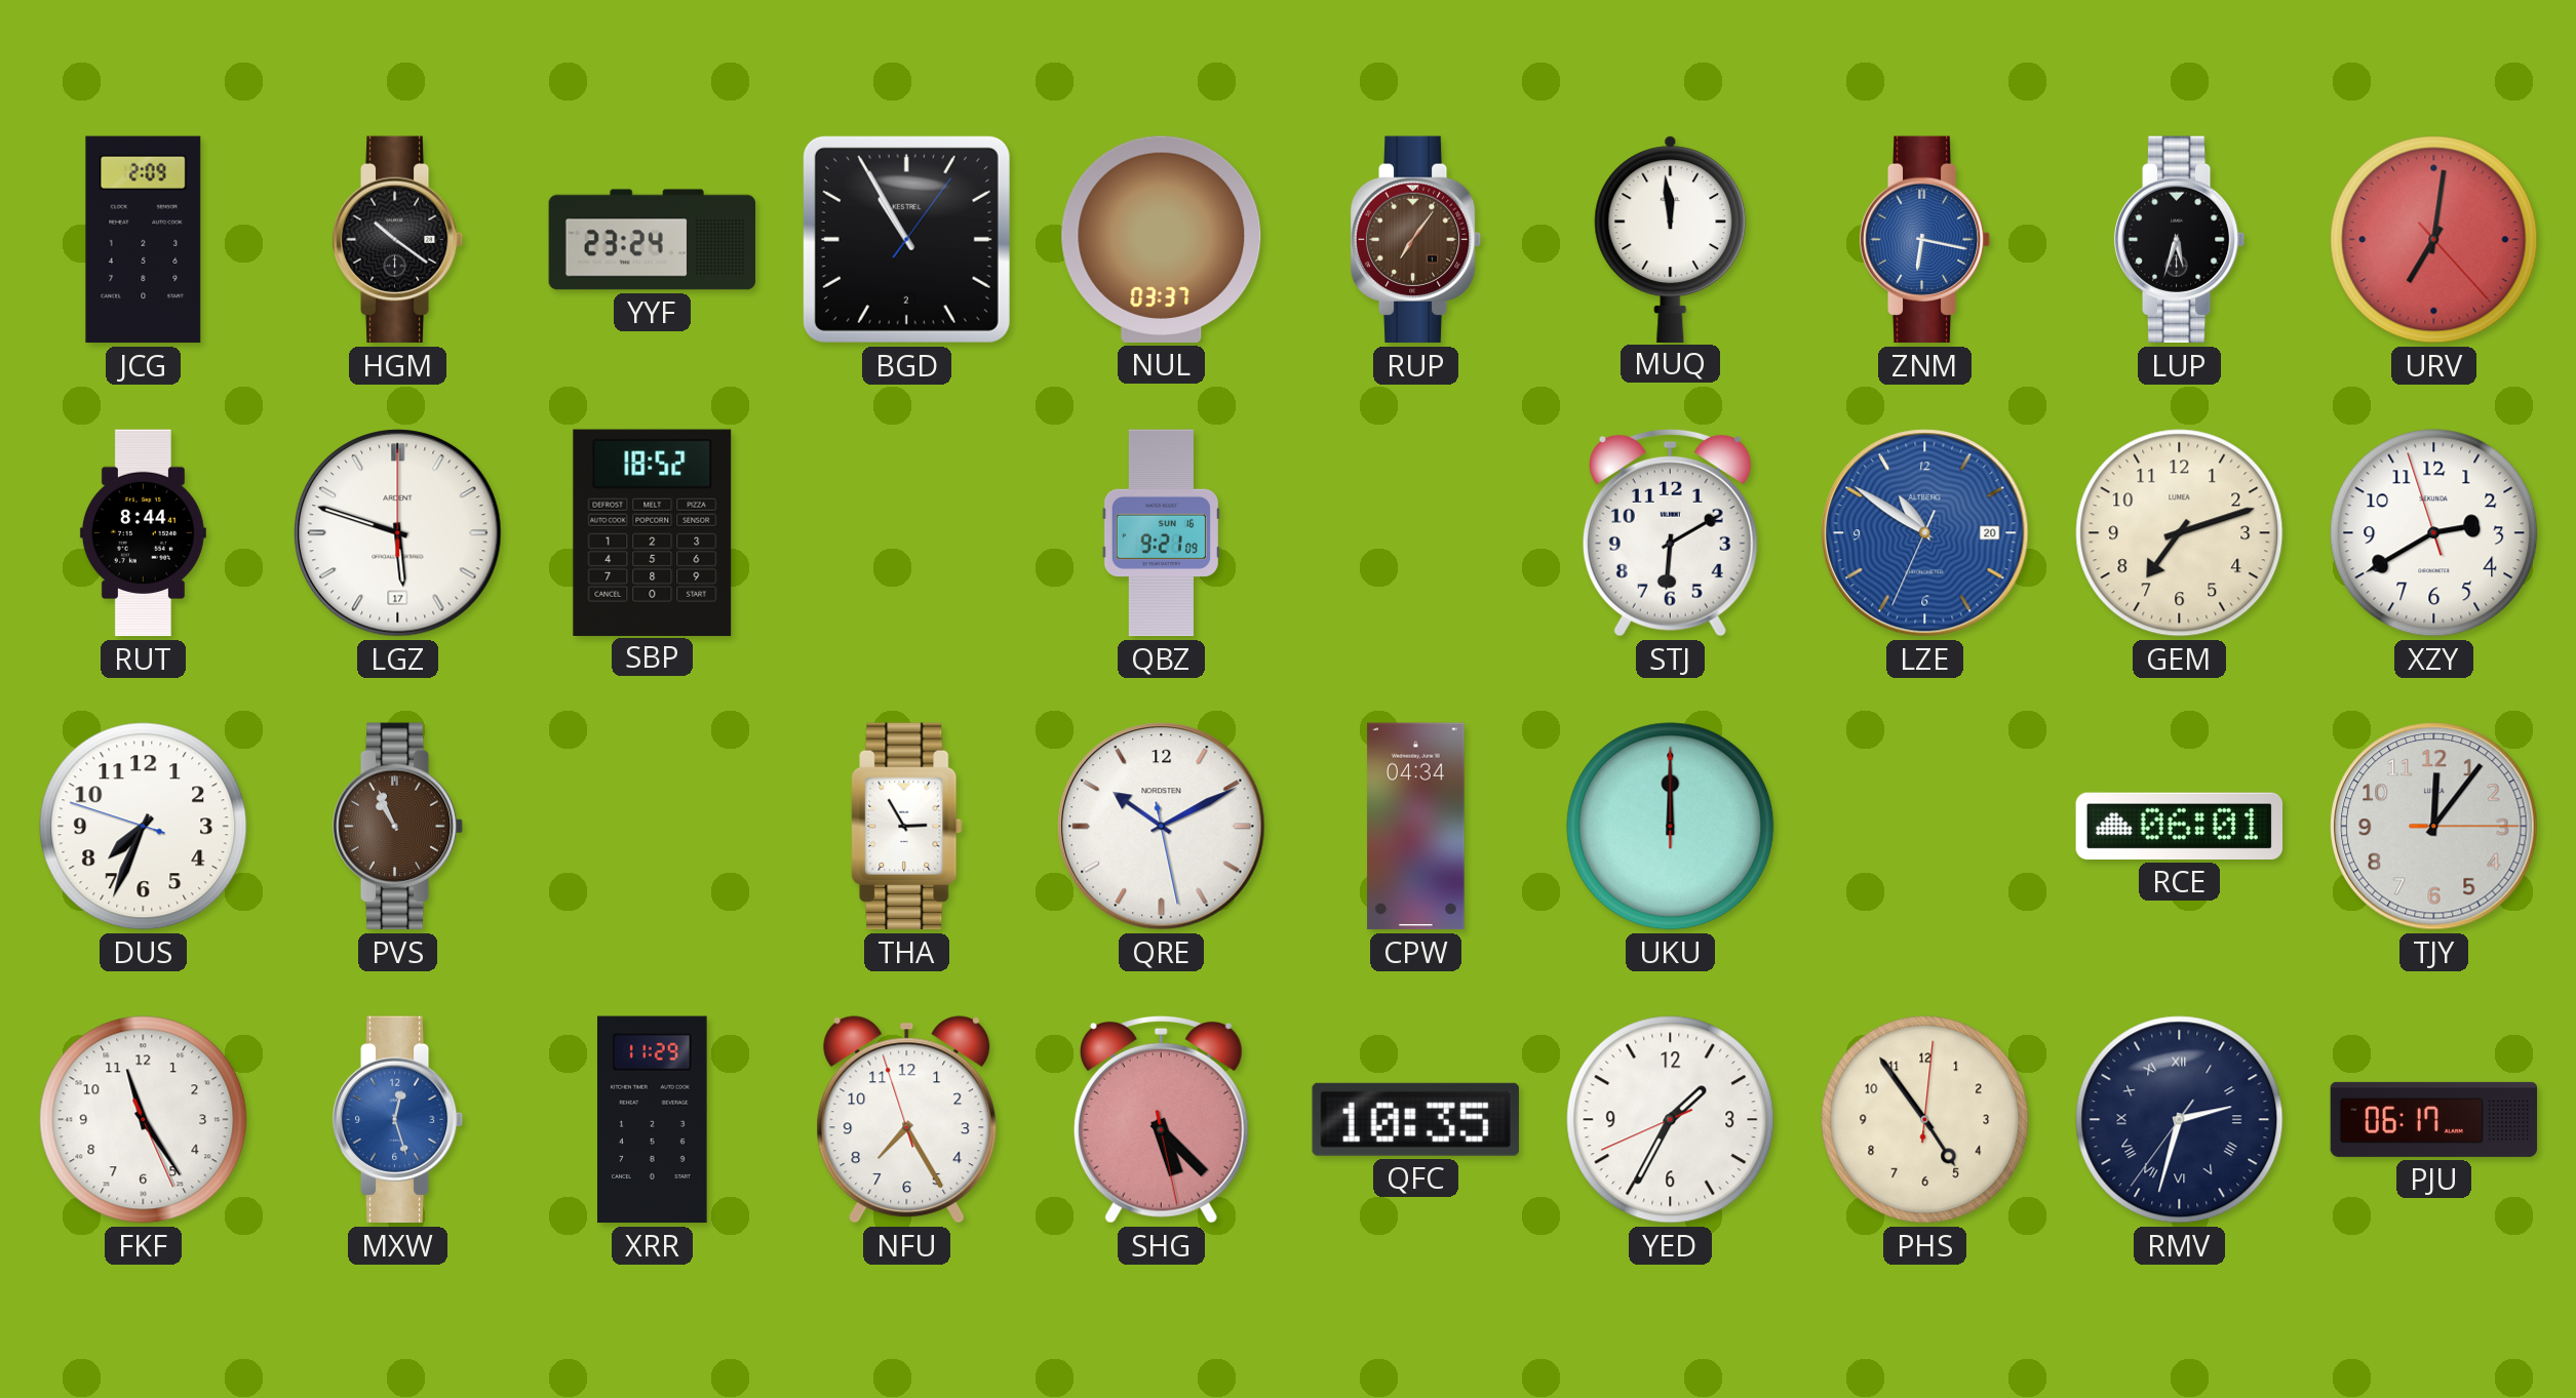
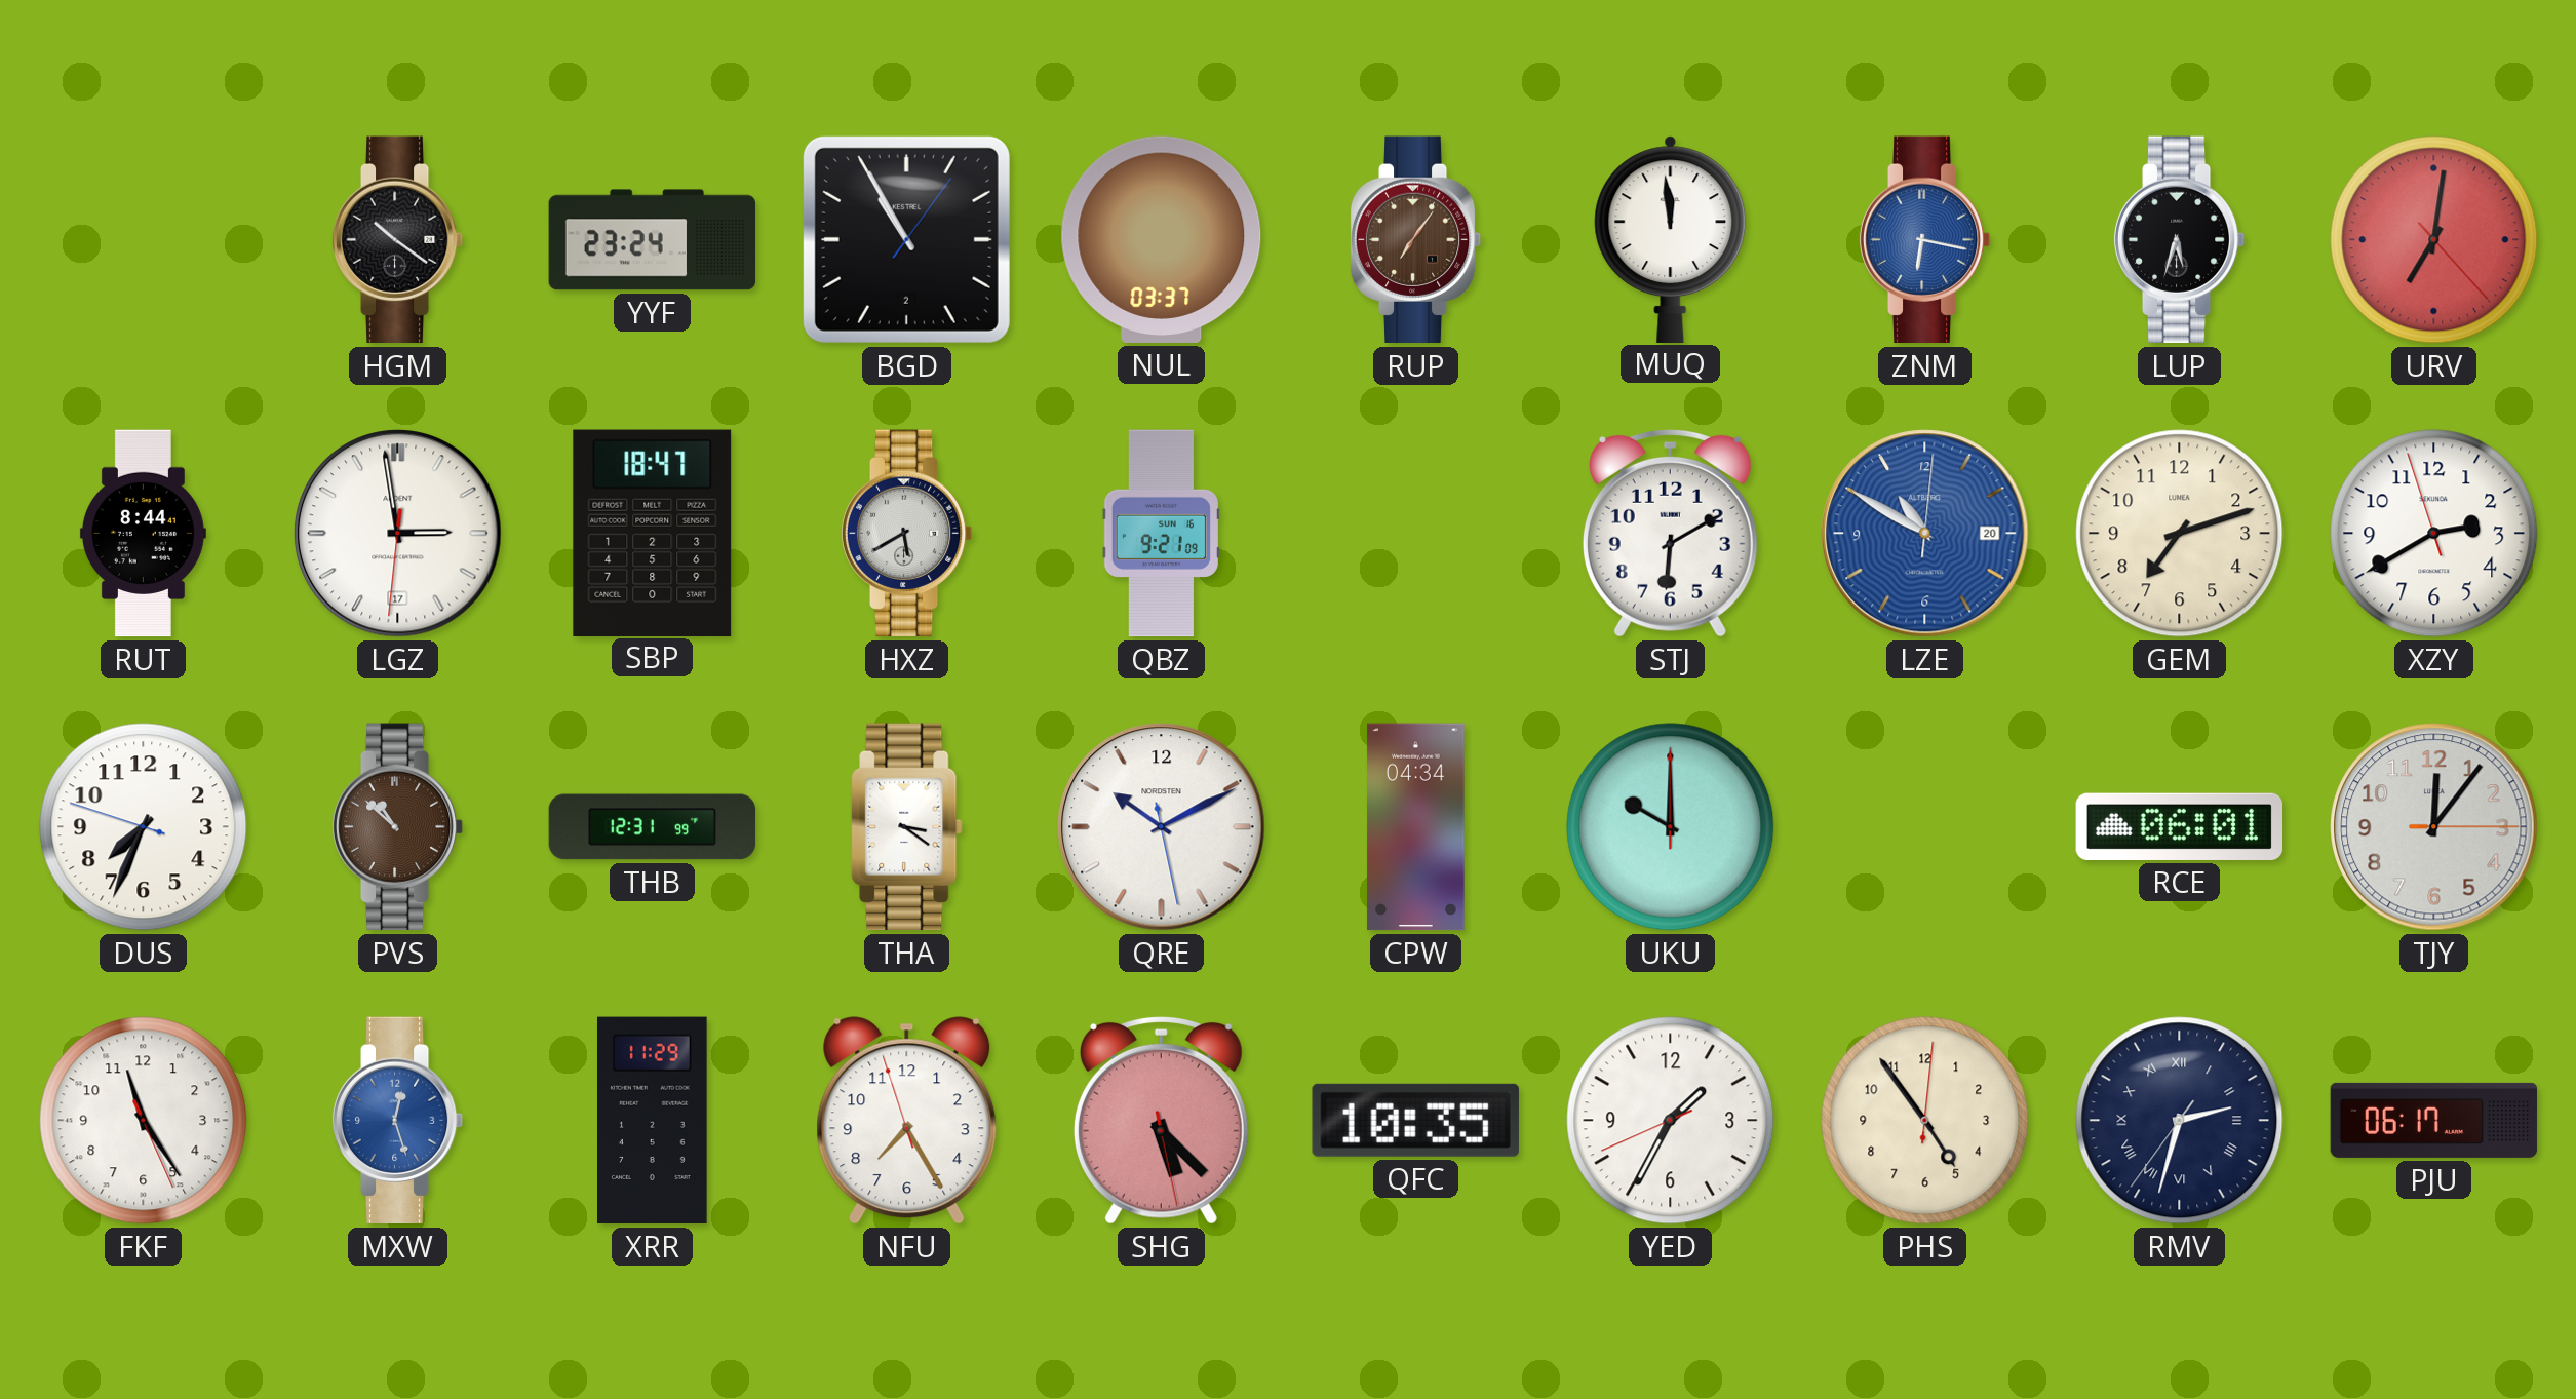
JCG: 2:09 -> none
LGZ: 5:48 -> 2:58
SBP: 18:52 -> 18:47
HXZ: none -> 5:40
LZE: 10:50:34 -> 10:50:01
PVS: 10:56 -> 10:52
THB: none -> 12:31
THA: 2:55 -> 3:21
UKU: 12:00 -> 10:00
